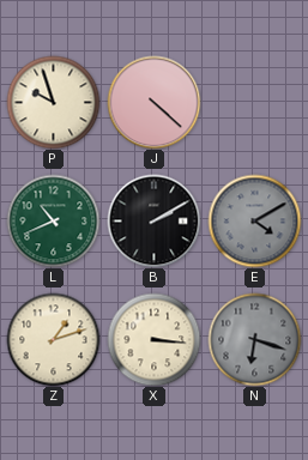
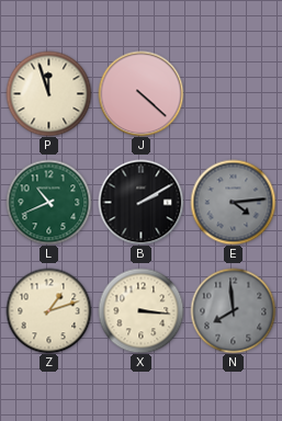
P: 9:57 -> 11:57
E: 4:10 -> 4:14
N: 6:18 -> 7:59
